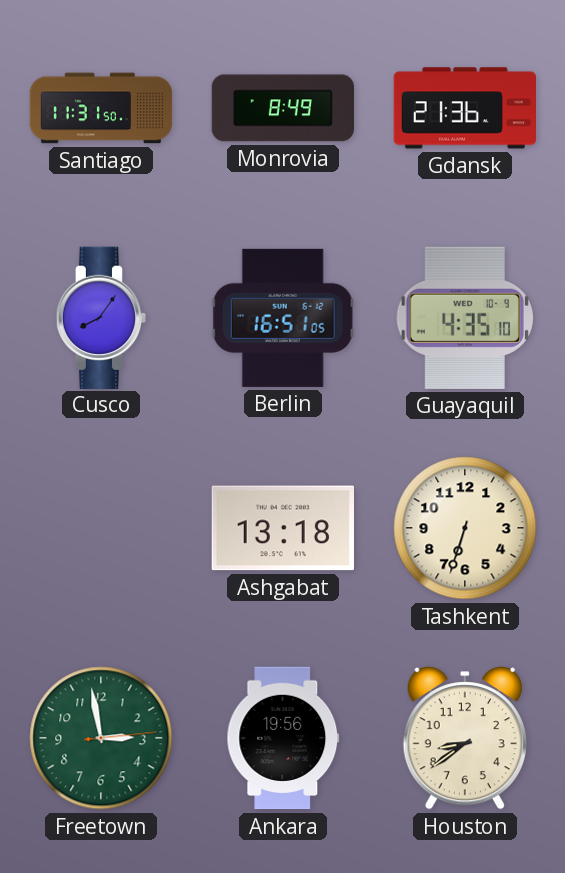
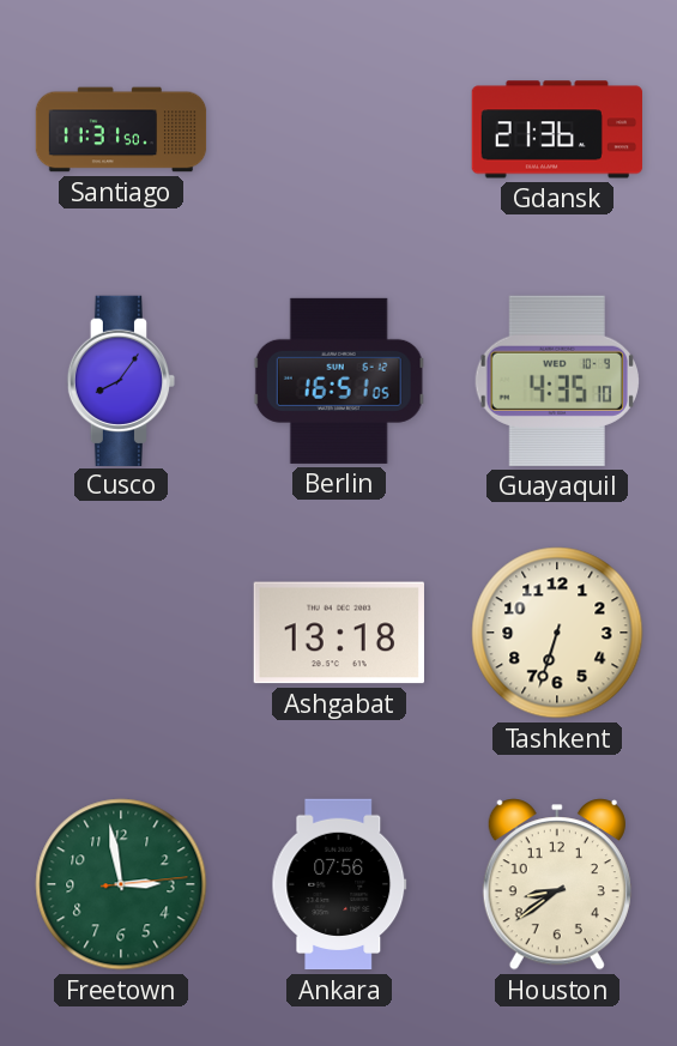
Monrovia: 8:49 -> none
Ankara: 19:56 -> 07:56
